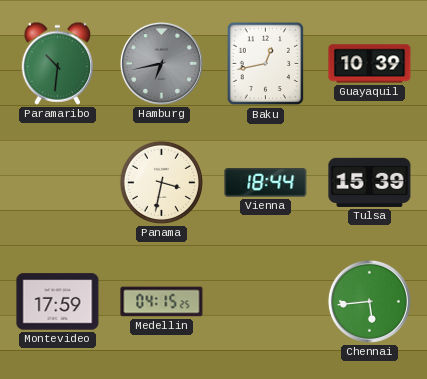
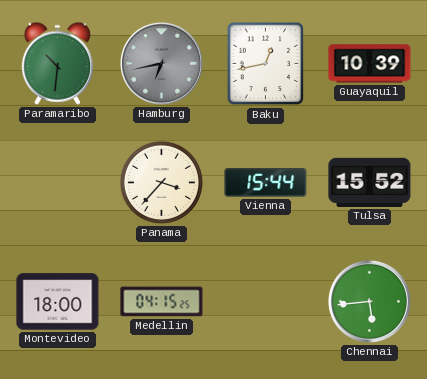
Panama: 3:32 -> 3:37
Vienna: 18:44 -> 15:44
Tulsa: 15:39 -> 15:52
Montevideo: 17:59 -> 18:00
